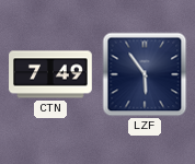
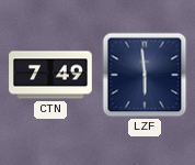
LZF: 5:54 -> 5:59
